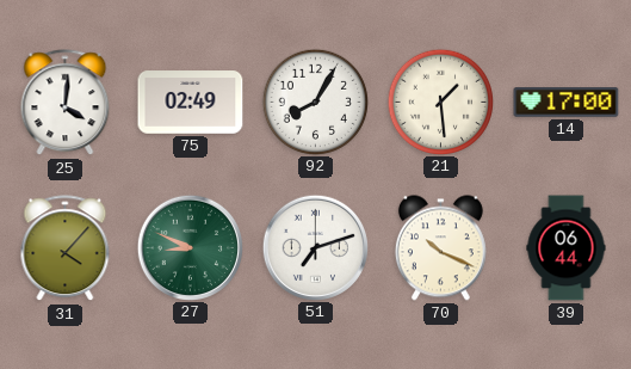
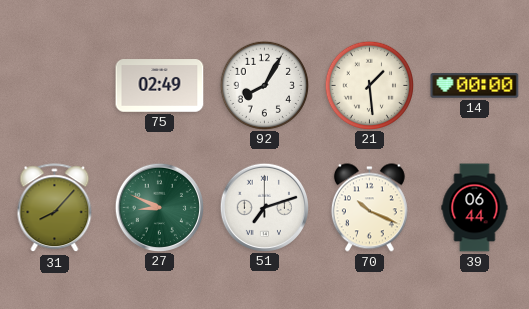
25: 4:01 -> none
14: 17:00 -> 00:00
31: 4:07 -> 8:07
